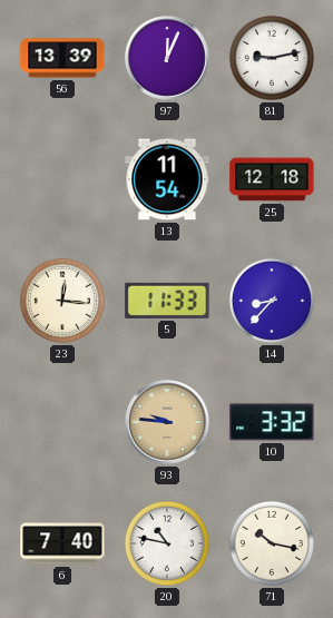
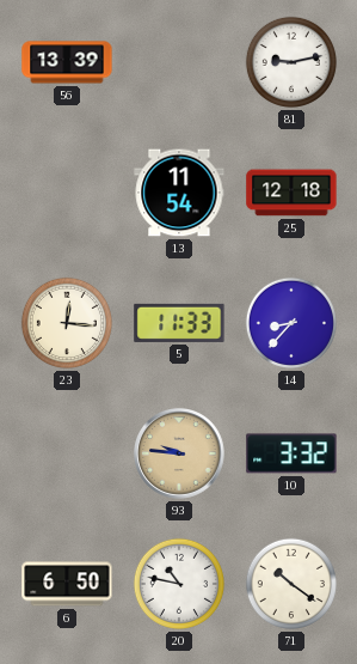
97: 12:04 -> none
6: 7:40 -> 6:50
71: 10:17 -> 10:21
